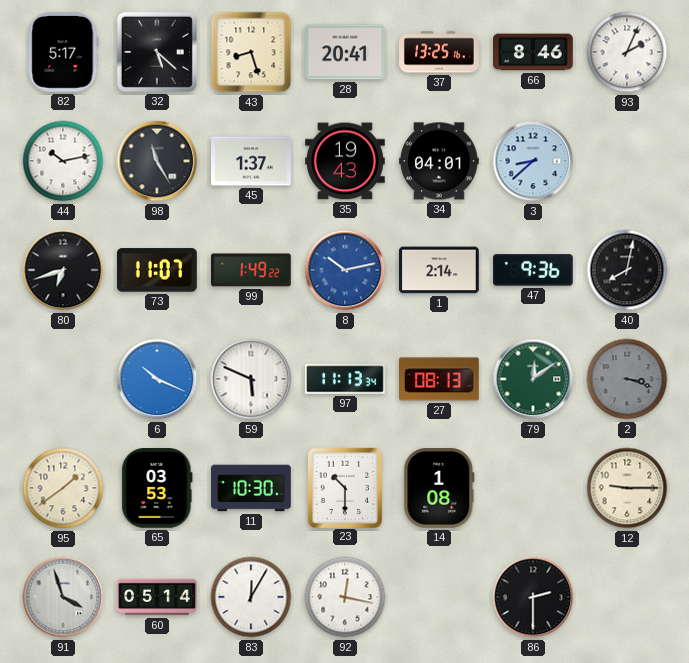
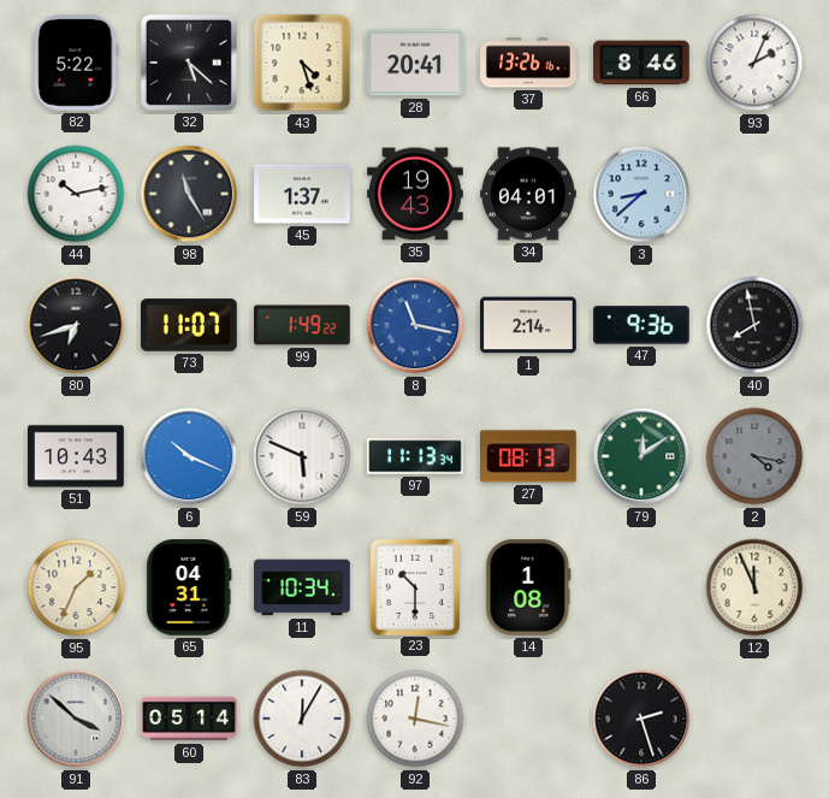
82: 5:17 -> 5:22
43: 8:27 -> 4:27
37: 13:25 -> 13:26
8: 10:13 -> 11:17
40: 8:02 -> 7:58
51: none -> 10:43
2: 3:18 -> 4:17
95: 1:39 -> 1:34
65: 03:53 -> 04:31
11: 10:30 -> 10:34
12: 9:15 -> 11:56
91: 3:57 -> 3:52
86: 2:30 -> 2:27
